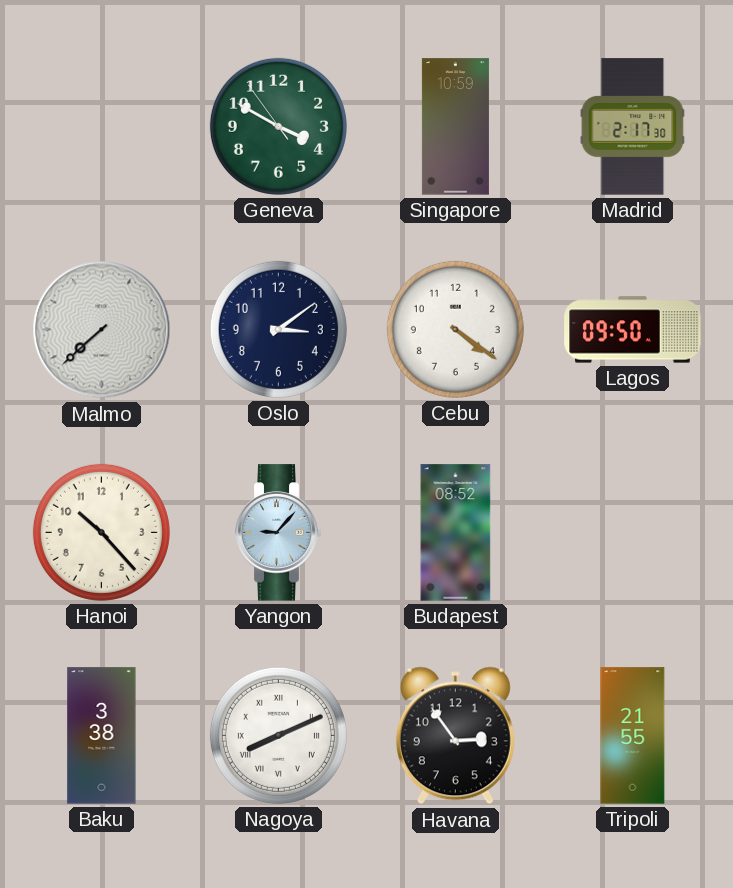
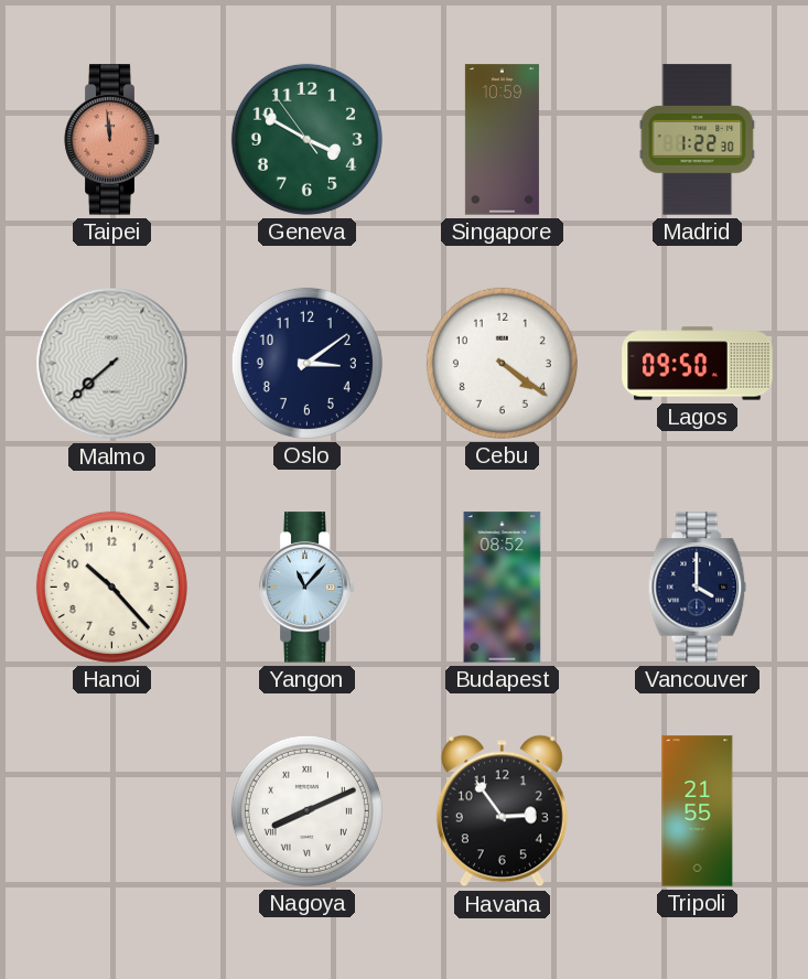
Taipei: none -> 11:59
Madrid: 2:17 -> 1:22
Yangon: 9:07 -> 11:07
Vancouver: none -> 4:00
Baku: 3:38 -> none
